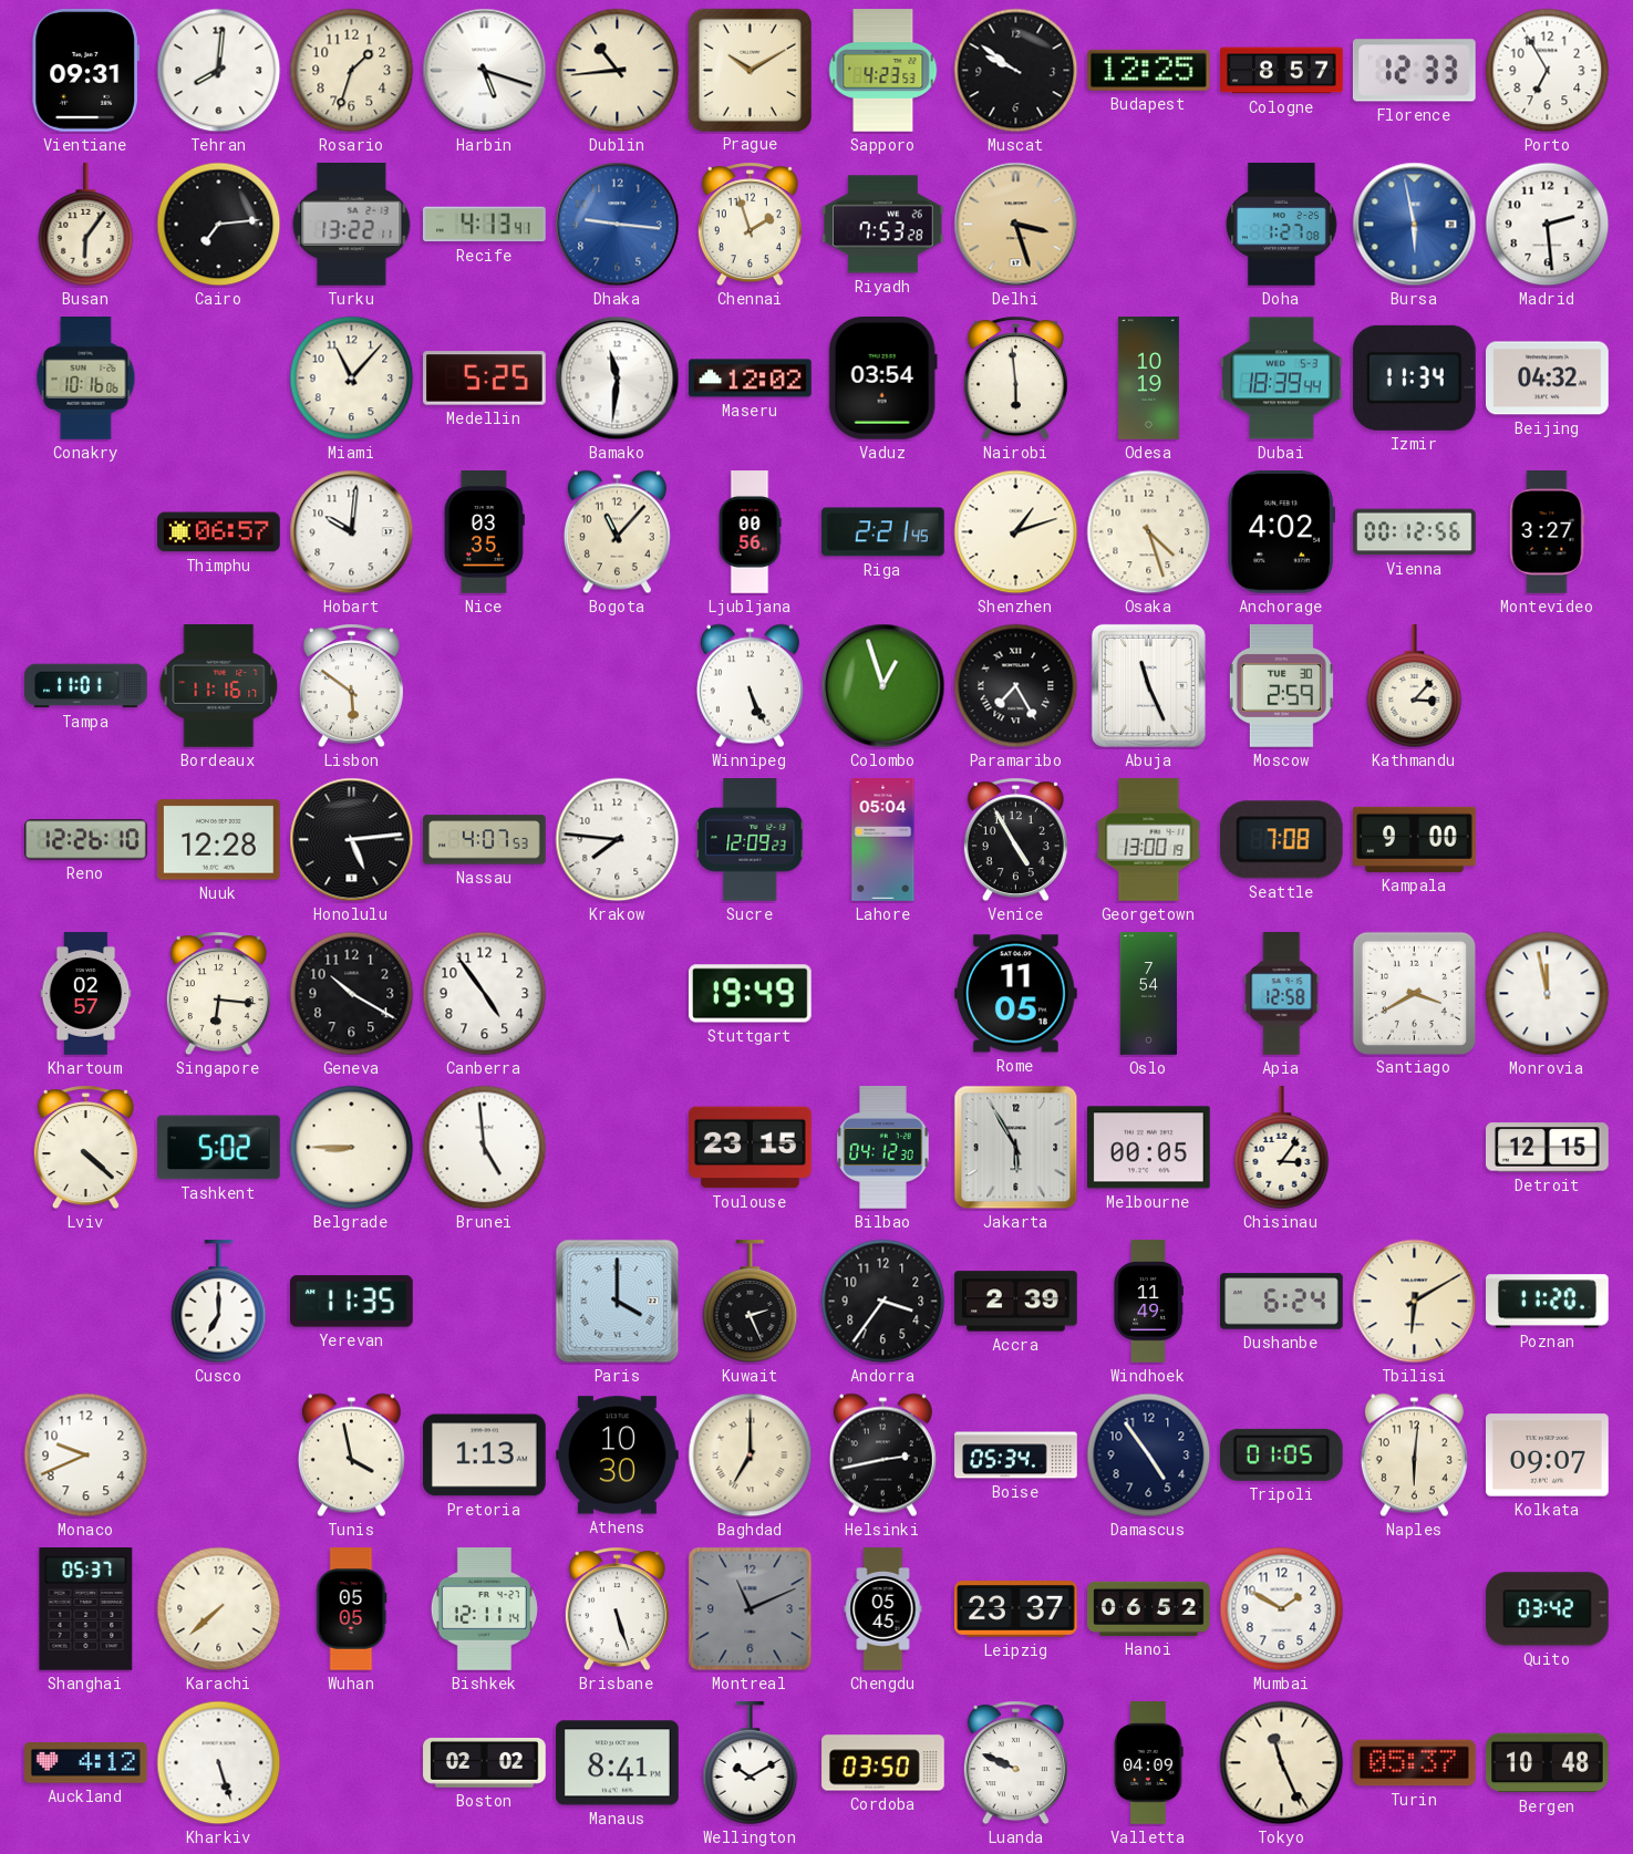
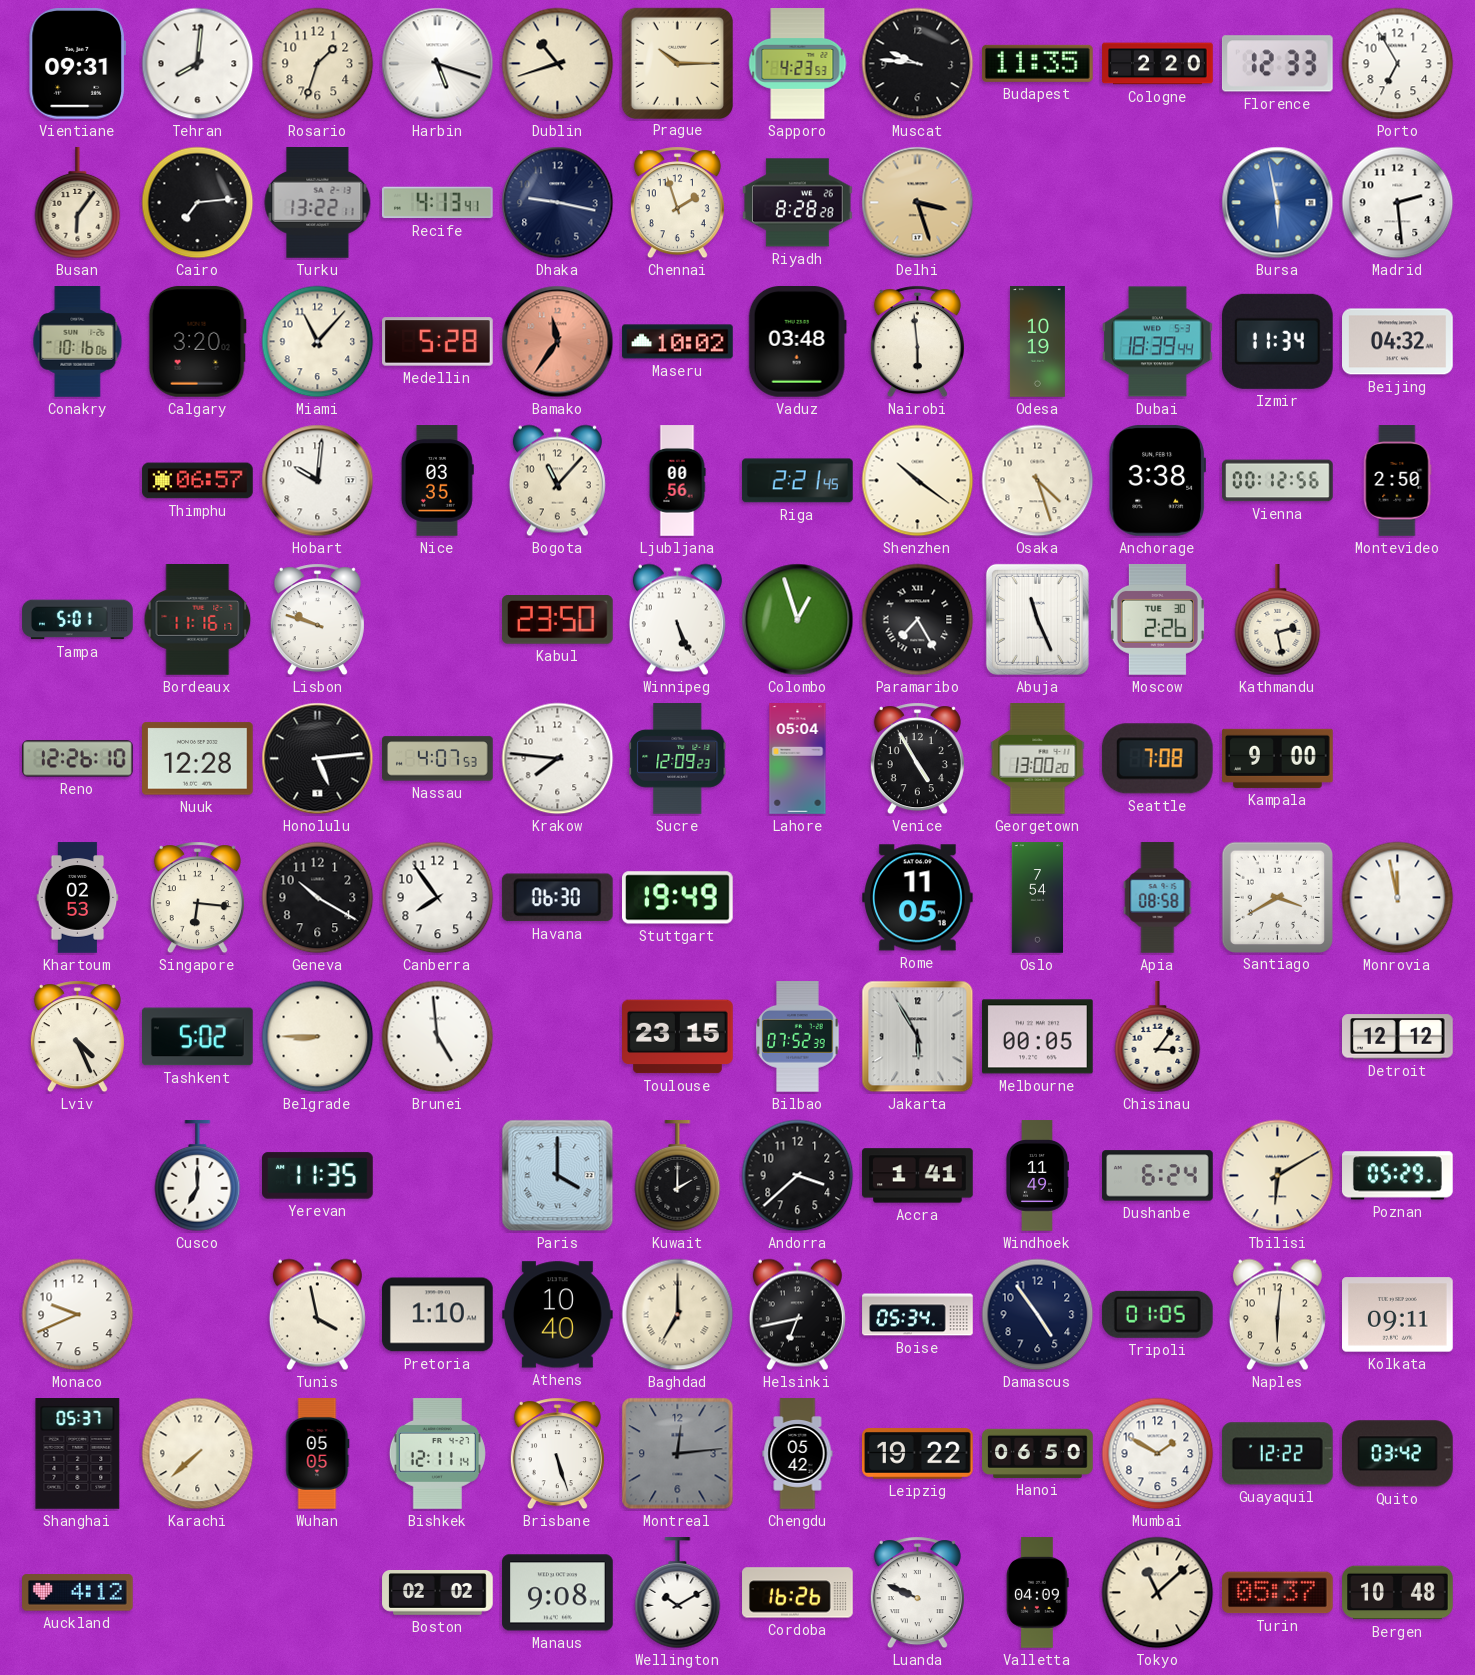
Dublin: 10:44 -> 10:42
Prague: 10:10 -> 10:15
Muscat: 9:51 -> 9:46
Budapest: 12:25 -> 11:35
Cologne: 8:57 -> 2:20
Dhaka: 9:16 -> 9:17
Dhaka dial: blue -> navy
Riyadh: 7:53 -> 8:28
Doha: 1:27 -> none
Calgary: none -> 3:20
Medellin: 5:25 -> 5:28
Bamako: 11:31 -> 11:36
Bamako dial: white -> salmon
Maseru: 12:02 -> 10:02
Vaduz: 03:54 -> 03:48
Shenzhen: 1:12 -> 10:21
Anchorage: 4:02 -> 3:38
Montevideo: 3:27 -> 2:50
Tampa: 11:01 -> 5:01
Lisbon: 5:51 -> 9:48
Kabul: none -> 23:50
Moscow: 2:59 -> 2:26
Kathmandu: 3:07 -> 2:28
Georgetown: 13:00:19 -> 13:00:20
Khartoum: 02:57 -> 02:53
Canberra: 4:54 -> 7:54
Havana: none -> 06:30
Apia: 12:58 -> 08:58
Lviv: 4:22 -> 4:26
Bilbao: 04:12 -> 07:52
Detroit: 12:15 -> 12:12
Kuwait: 2:26 -> 2:00
Andorra: 3:36 -> 3:38
Accra: 2:39 -> 1:41
Poznan: 11:20 -> 05:29
Pretoria: 1:13 -> 1:10
Athens: 10:30 -> 10:40
Helsinki: 2:43 -> 6:43
Kolkata: 09:07 -> 09:11
Montreal: 11:11 -> 12:14
Chengdu: 05:45 -> 05:42
Leipzig: 23:37 -> 19:22
Hanoi: 06:52 -> 06:50
Guayaquil: none -> 12:22
Kharkiv: 5:27 -> none
Manaus: 8:41 -> 9:08
Cordoba: 03:50 -> 16:26
Tokyo: 11:26 -> 11:08
